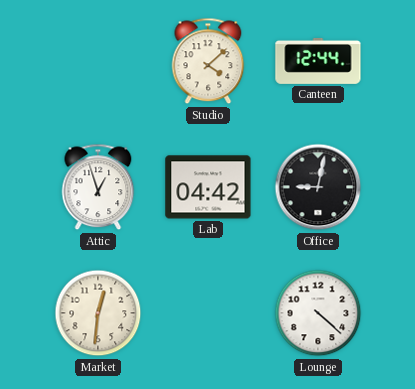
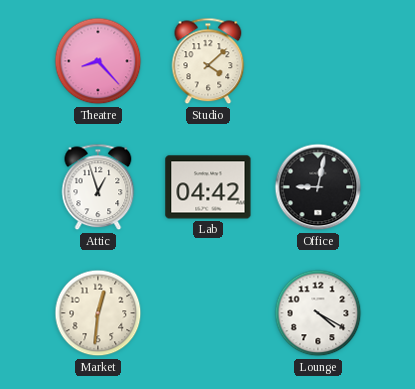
Theatre: none -> 8:23
Canteen: 12:44 -> none
Lounge: 4:22 -> 4:20
